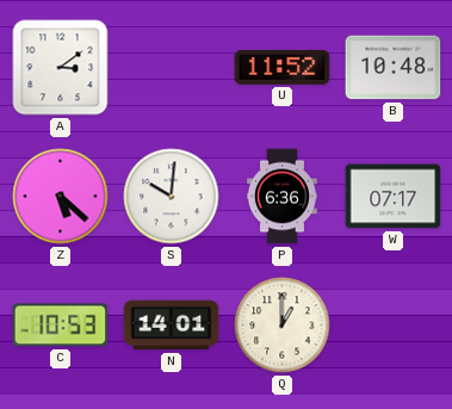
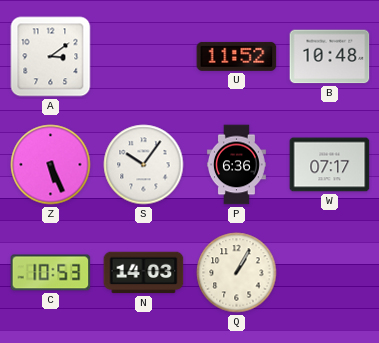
Z: 5:22 -> 5:26
S: 10:01 -> 10:06
N: 14:01 -> 14:03
Q: 1:00 -> 1:05
